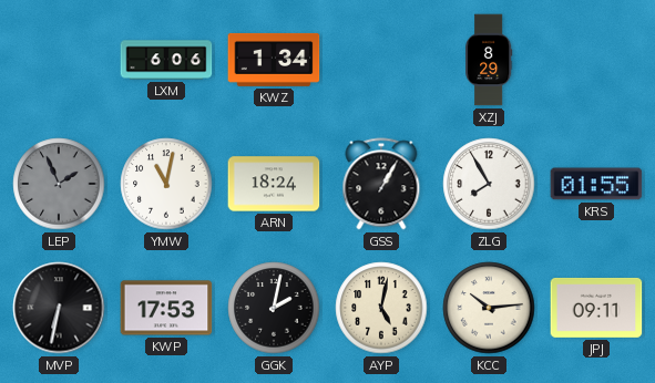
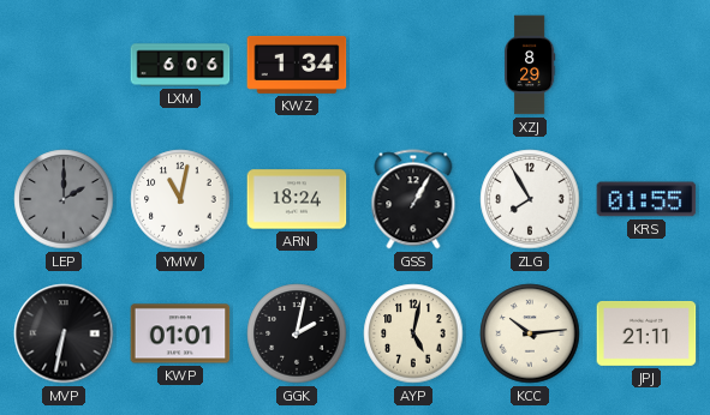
LEP: 1:56 -> 2:00
KWP: 17:53 -> 01:01
JPJ: 09:11 -> 21:11
